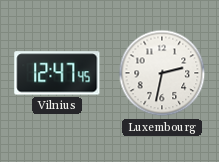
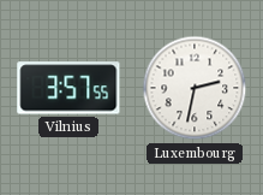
Vilnius: 12:47 -> 3:57
